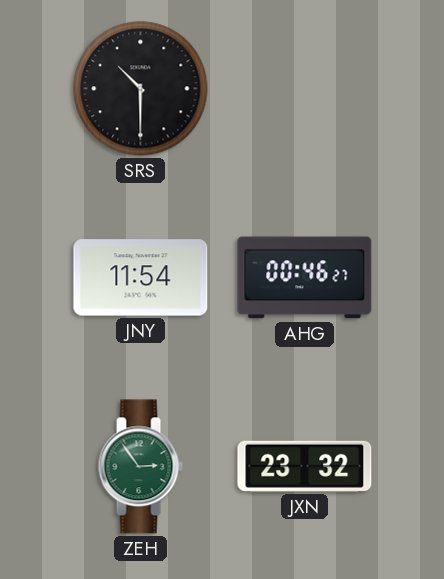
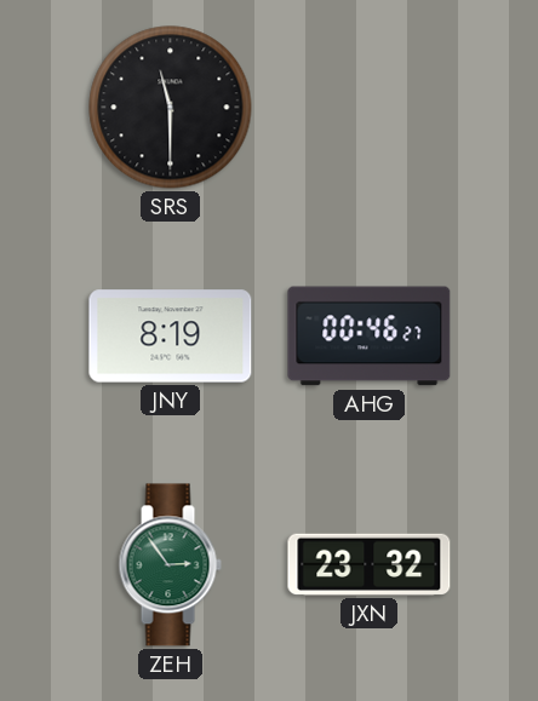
SRS: 10:30 -> 11:30
JNY: 11:54 -> 8:19
